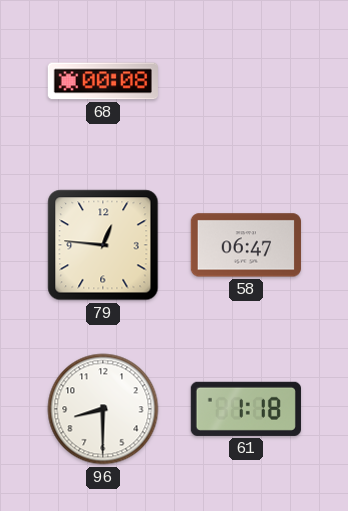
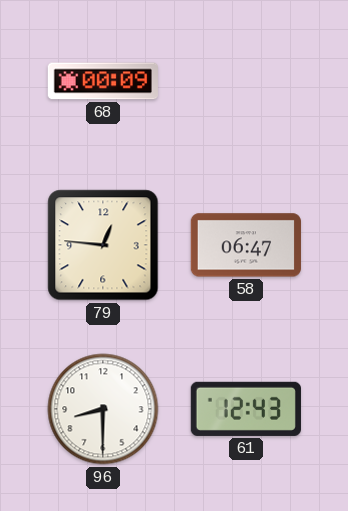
68: 00:08 -> 00:09
61: 1:18 -> 12:43
